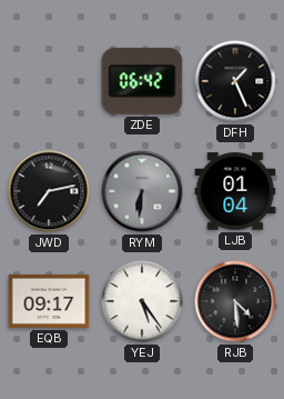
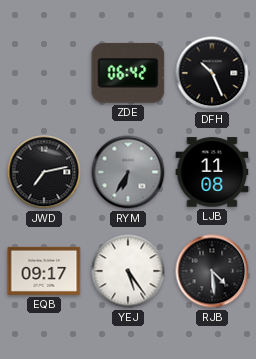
DFH: 1:26 -> 10:26
RYM: 6:31 -> 6:35
LJB: 01:04 -> 11:08
